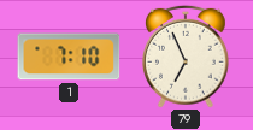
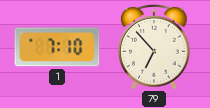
79: 6:56 -> 6:53
